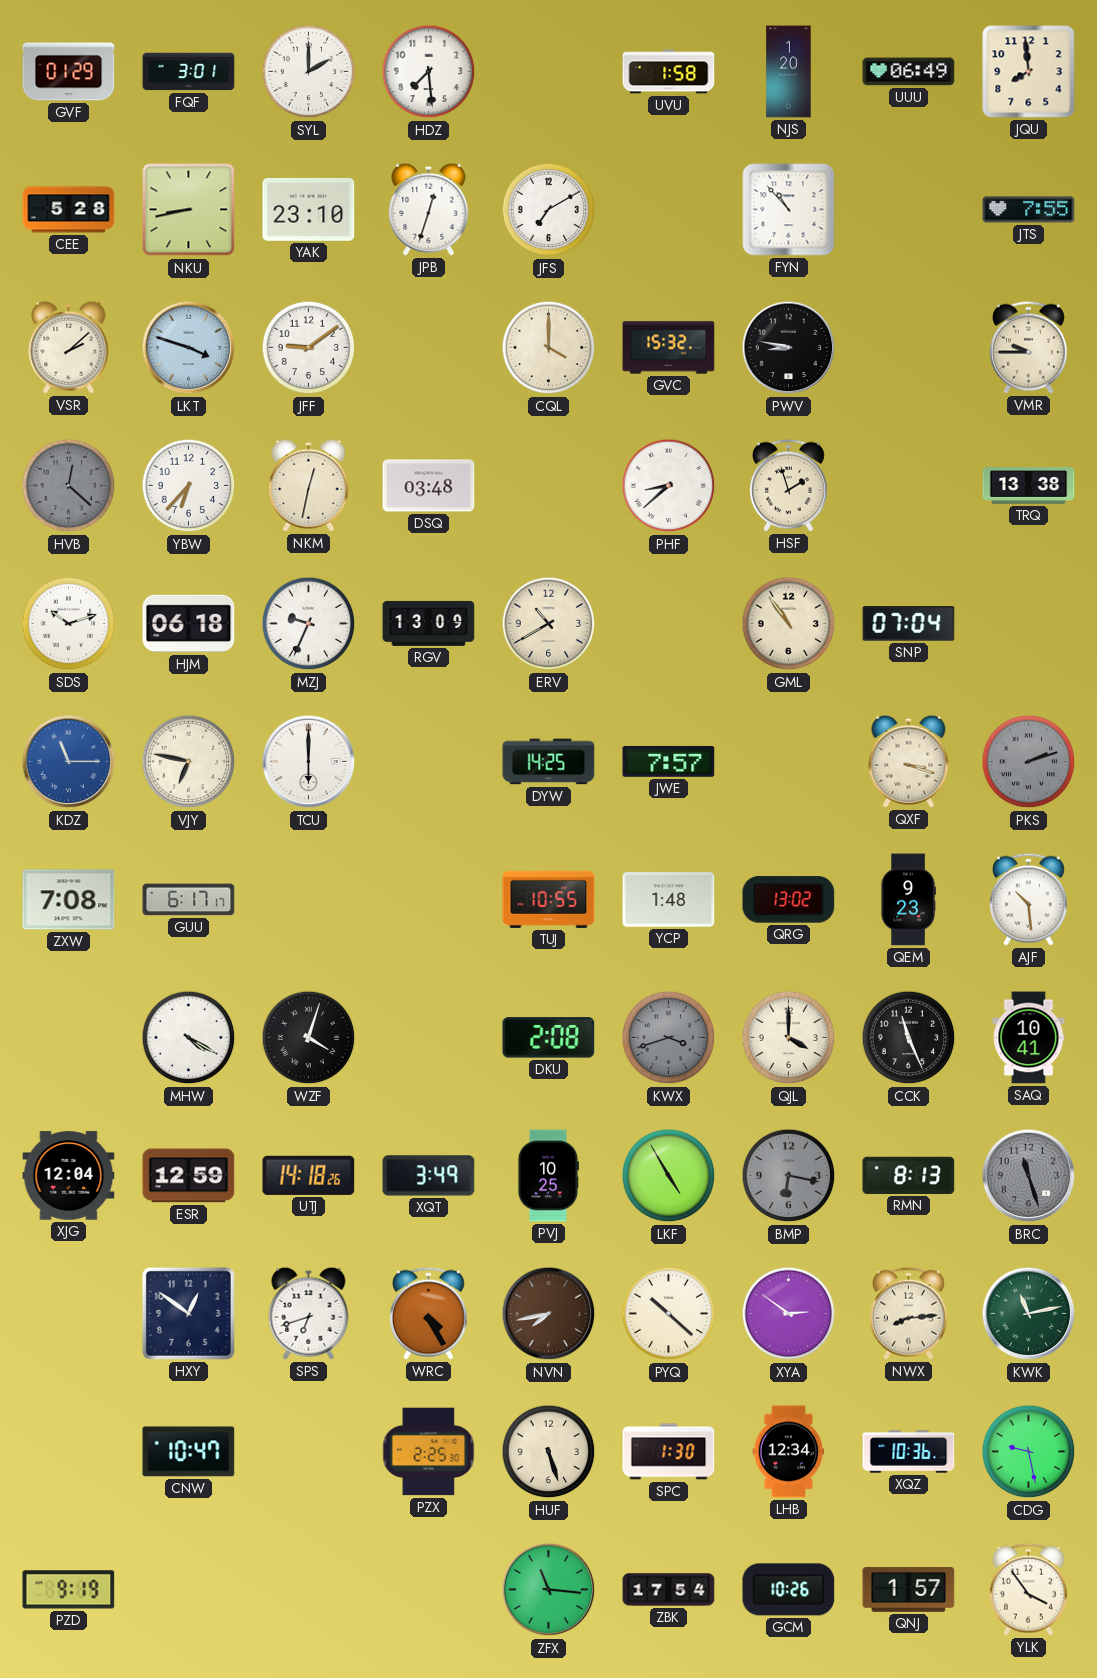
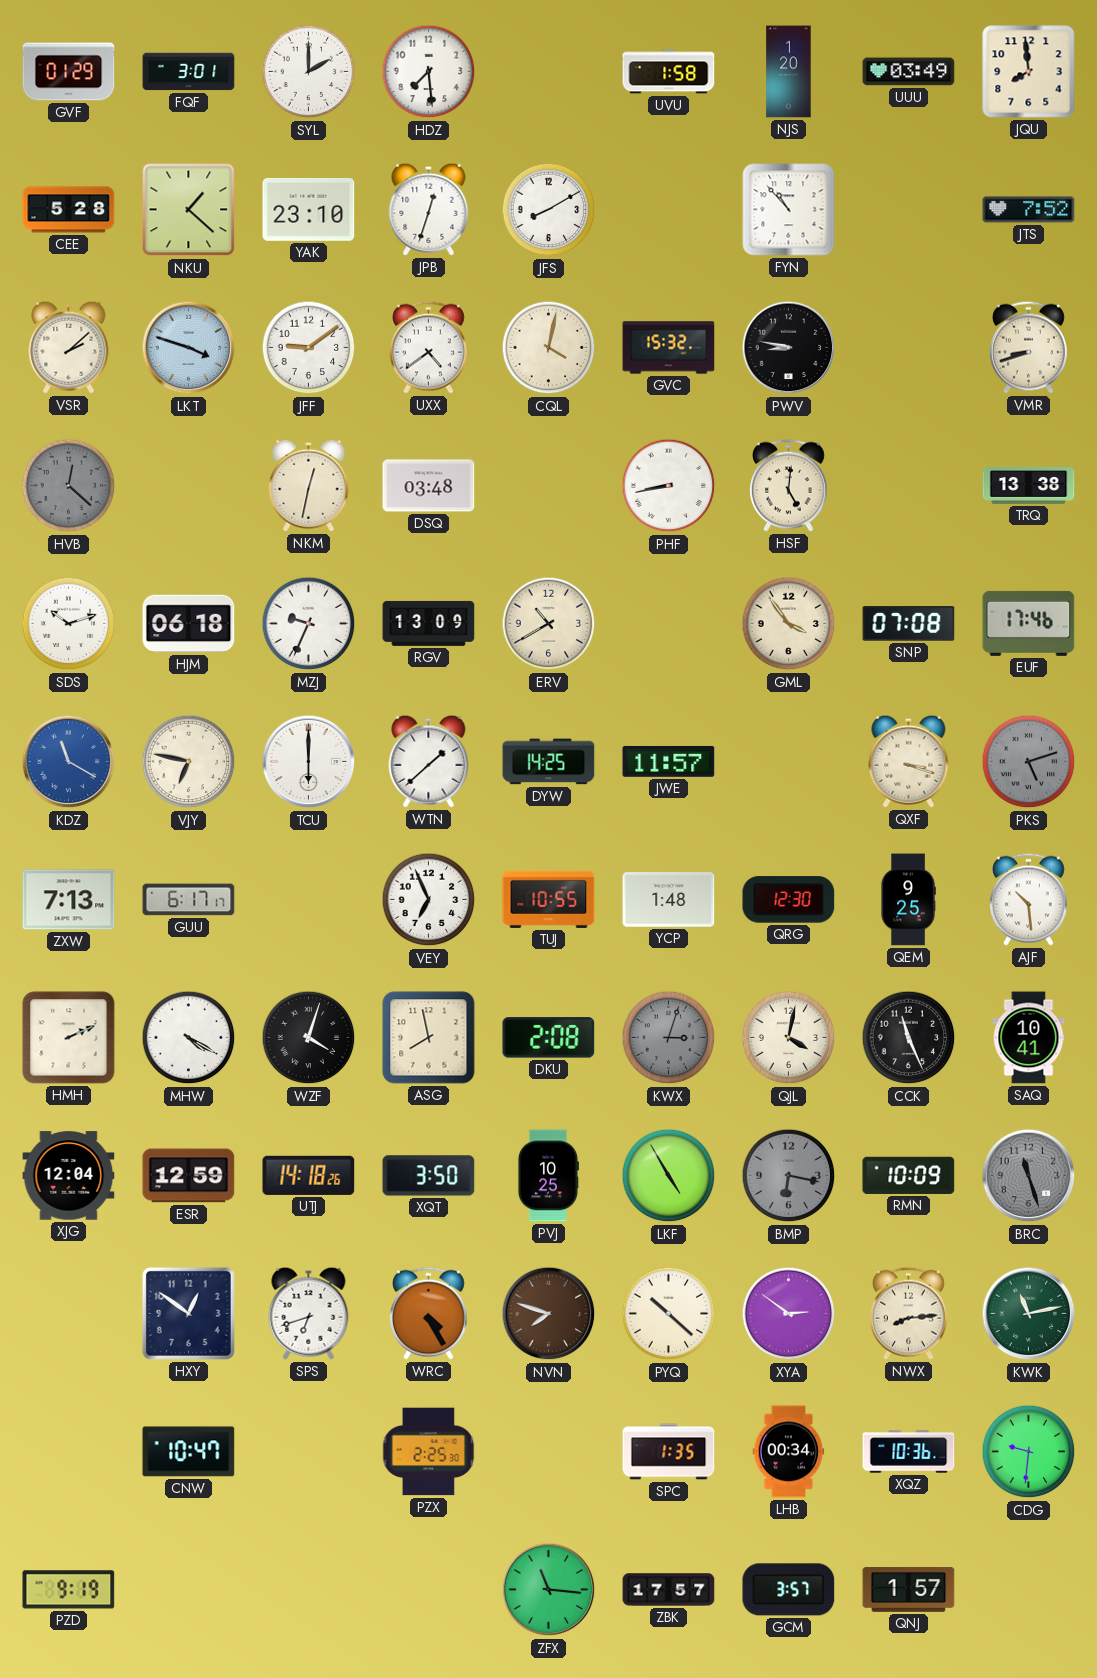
UUU: 06:49 -> 03:49
NKU: 8:43 -> 1:22
JFS: 7:10 -> 8:10
JTS: 7:55 -> 7:52
UXX: none -> 4:39
CQL: 4:00 -> 4:02
VMR: 9:45 -> 8:42
YBW: 6:37 -> none
PHF: 8:38 -> 8:43
HSF: 1:57 -> 5:01
GML: 10:54 -> 3:54
SNP: 07:04 -> 07:08
EUF: none -> 17:46
KDZ: 11:15 -> 11:20
WTN: none -> 1:38
JWE: 7:57 -> 11:57
PKS: 2:12 -> 5:12
ZXW: 7:08 -> 7:13
VEY: none -> 6:56
QRG: 13:02 -> 12:30
QEM: 9:23 -> 9:25
HMH: none -> 2:11
ASG: none -> 7:58
KWX: 3:42 -> 3:03
QJL: 4:00 -> 4:02
XQT: 3:49 -> 3:50
RMN: 8:13 -> 10:09
NVN: 7:43 -> 7:48
HUF: 5:27 -> none
SPC: 1:30 -> 1:35
LHB: 12:34 -> 00:34
CDG: 9:28 -> 9:31
ZBK: 17:54 -> 17:57
GCM: 10:26 -> 3:57
YLK: 3:54 -> none
